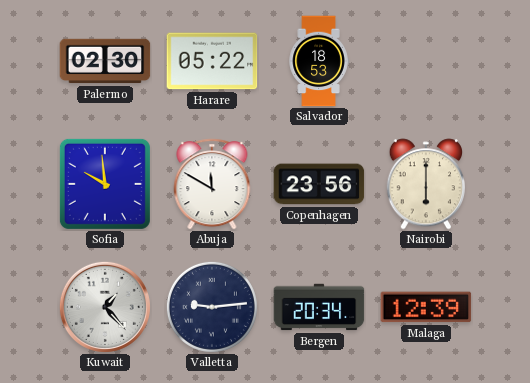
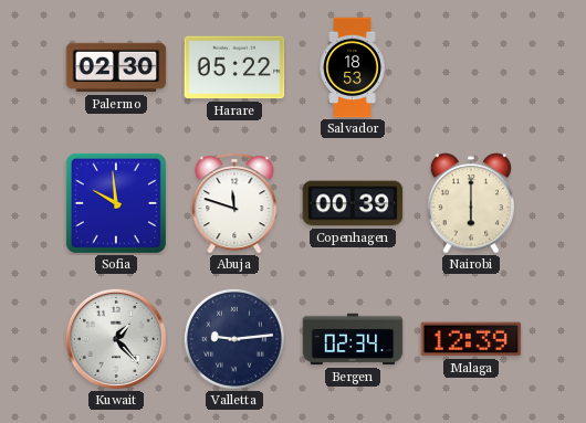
Abuja: 11:50 -> 11:48
Copenhagen: 23:56 -> 00:39
Bergen: 20:34 -> 02:34
